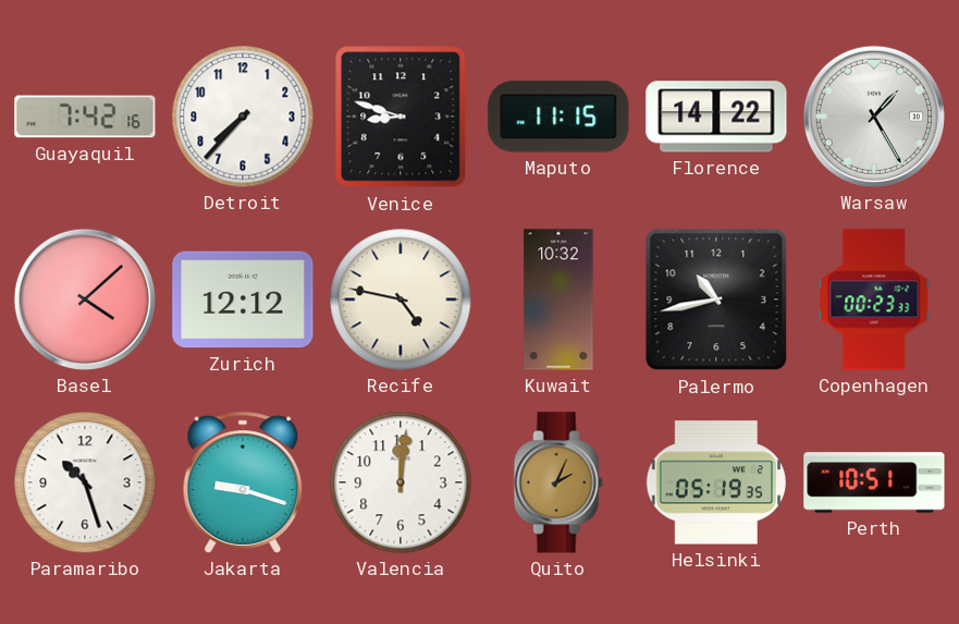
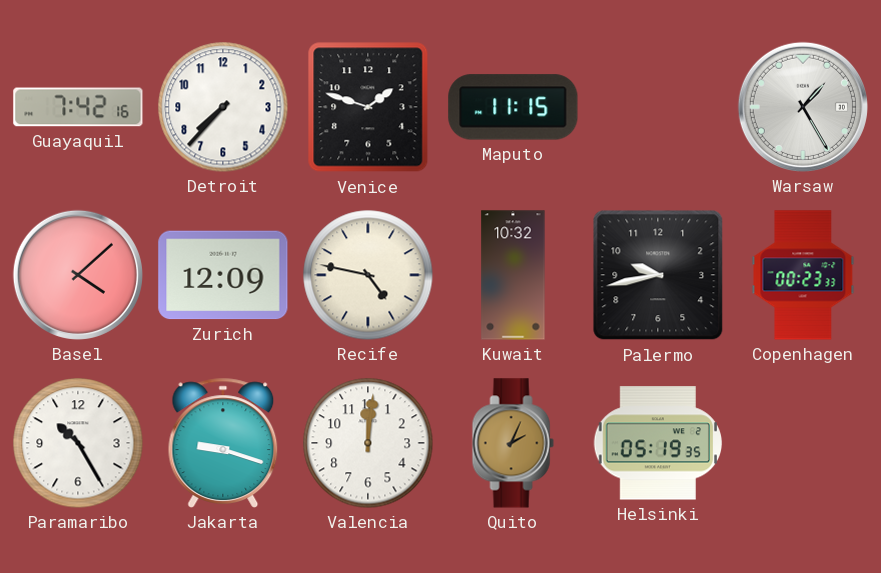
Venice: 8:48 -> 1:48
Florence: 14:22 -> none
Zurich: 12:12 -> 12:09
Palermo: 10:43 -> 9:43
Paramaribo: 10:27 -> 10:25
Perth: 10:51 -> none
